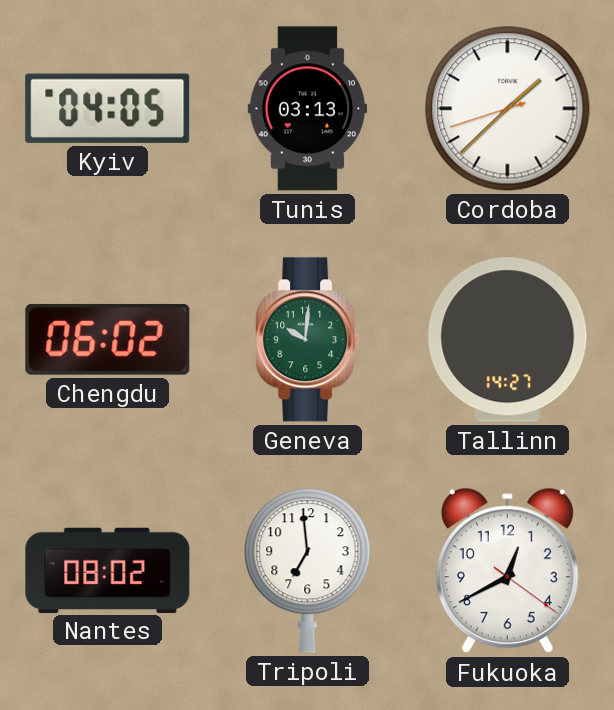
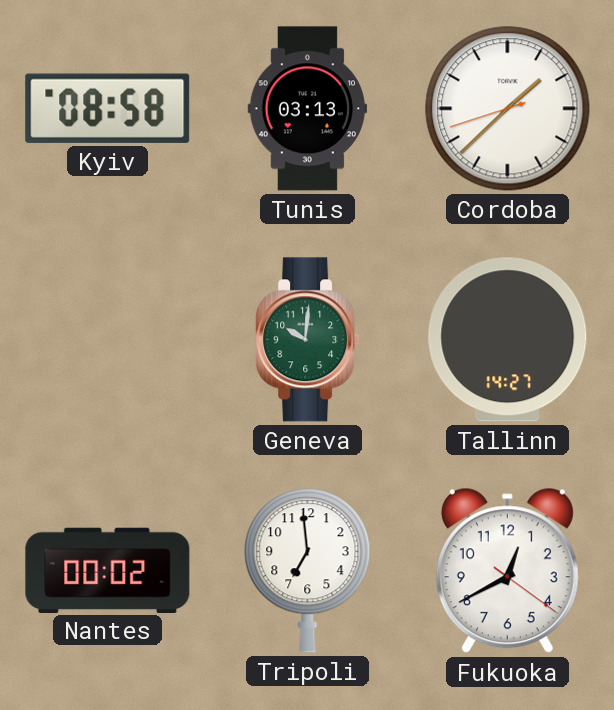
Kyiv: 04:05 -> 08:58
Chengdu: 06:02 -> none
Nantes: 08:02 -> 00:02
